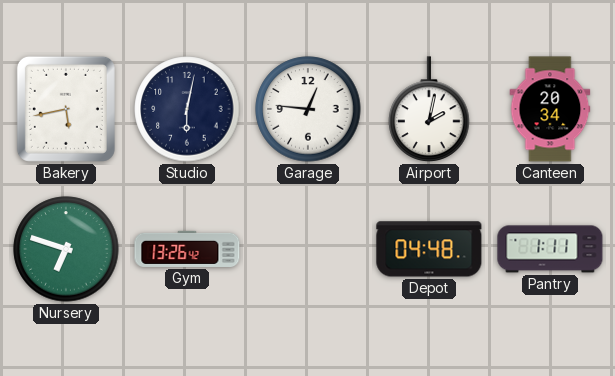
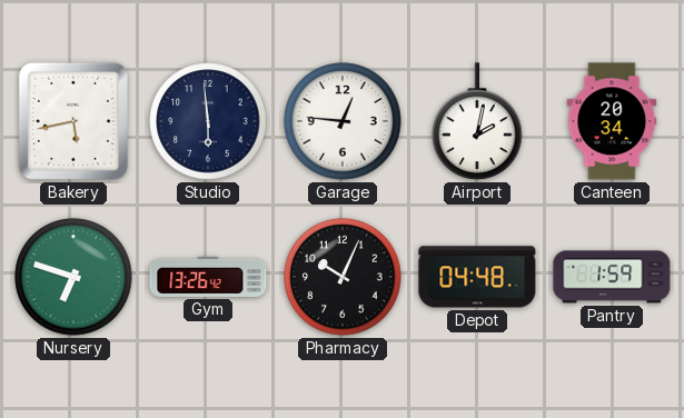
Studio: 6:02 -> 5:59
Pharmacy: none -> 10:04
Pantry: 1:11 -> 1:59
